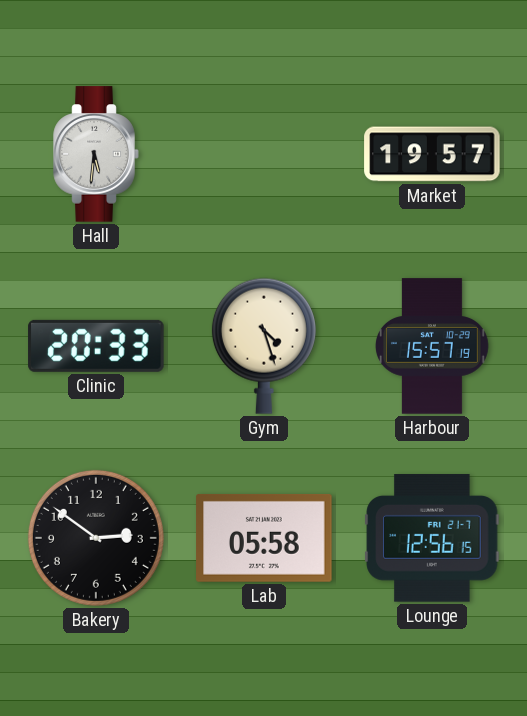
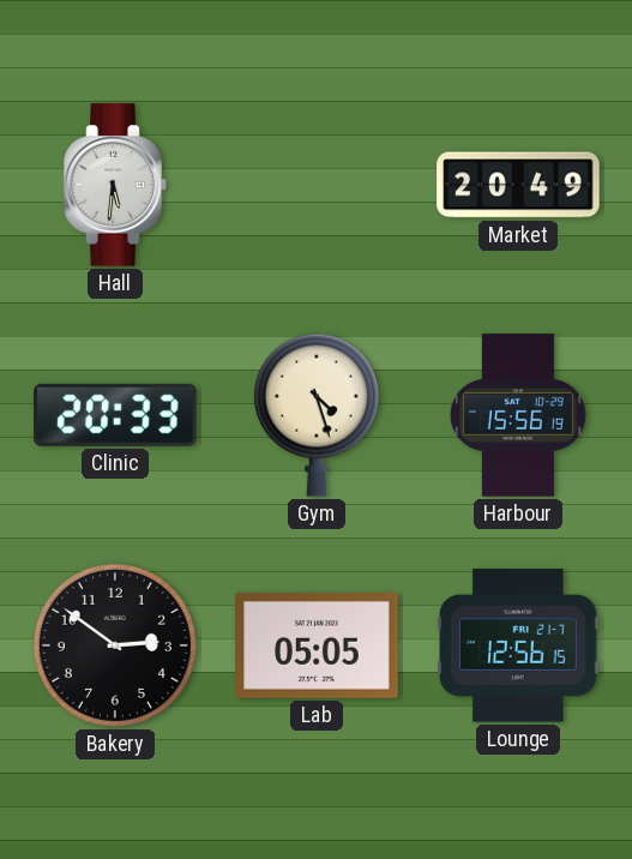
Market: 19:57 -> 20:49
Harbour: 15:57 -> 15:56
Lab: 05:58 -> 05:05
